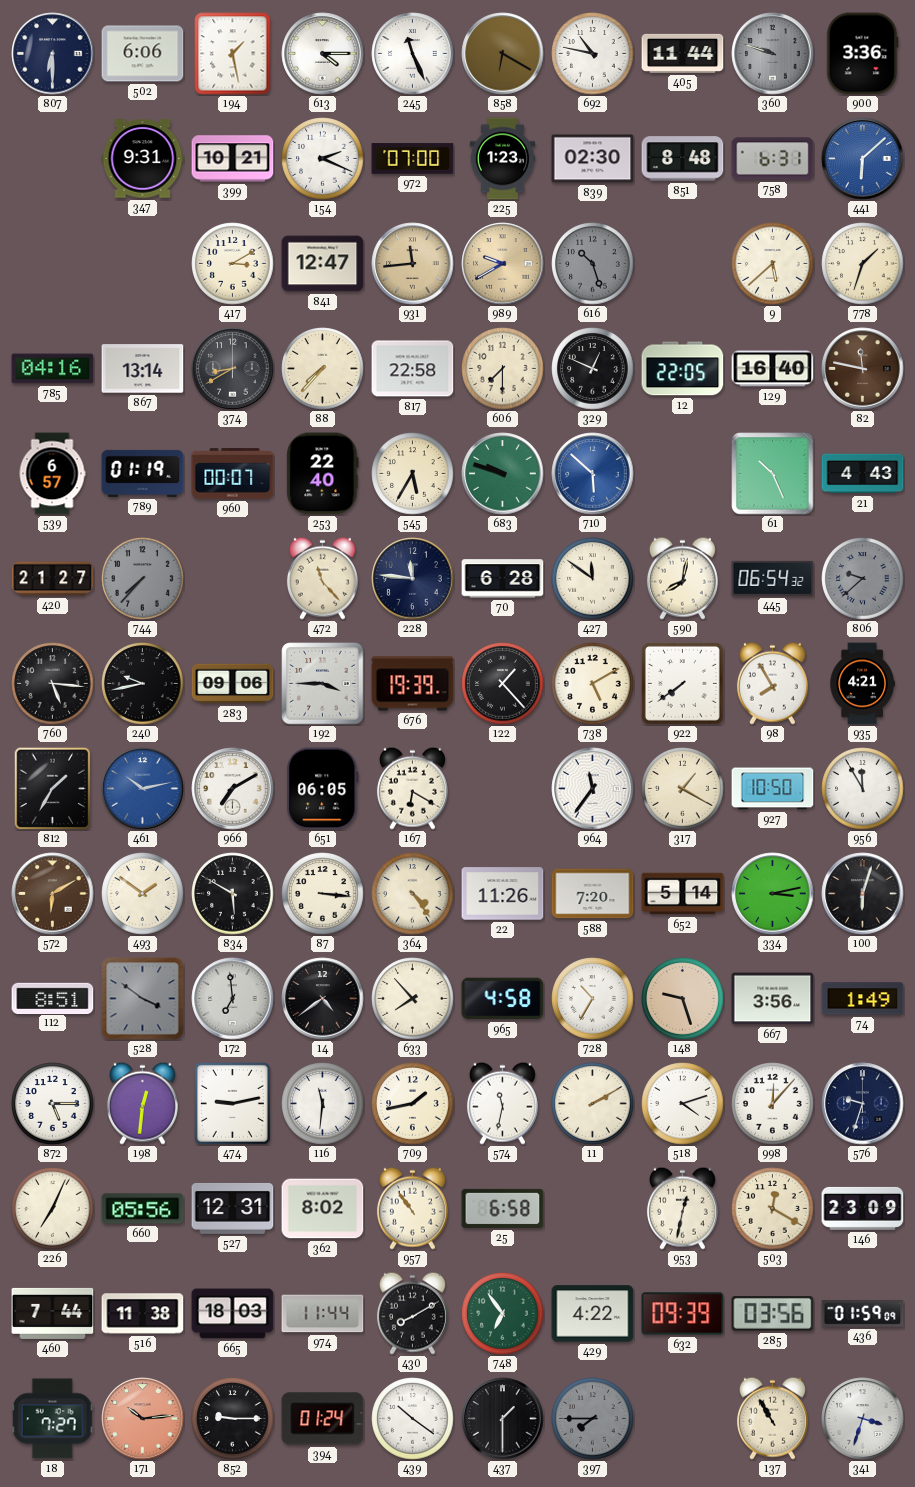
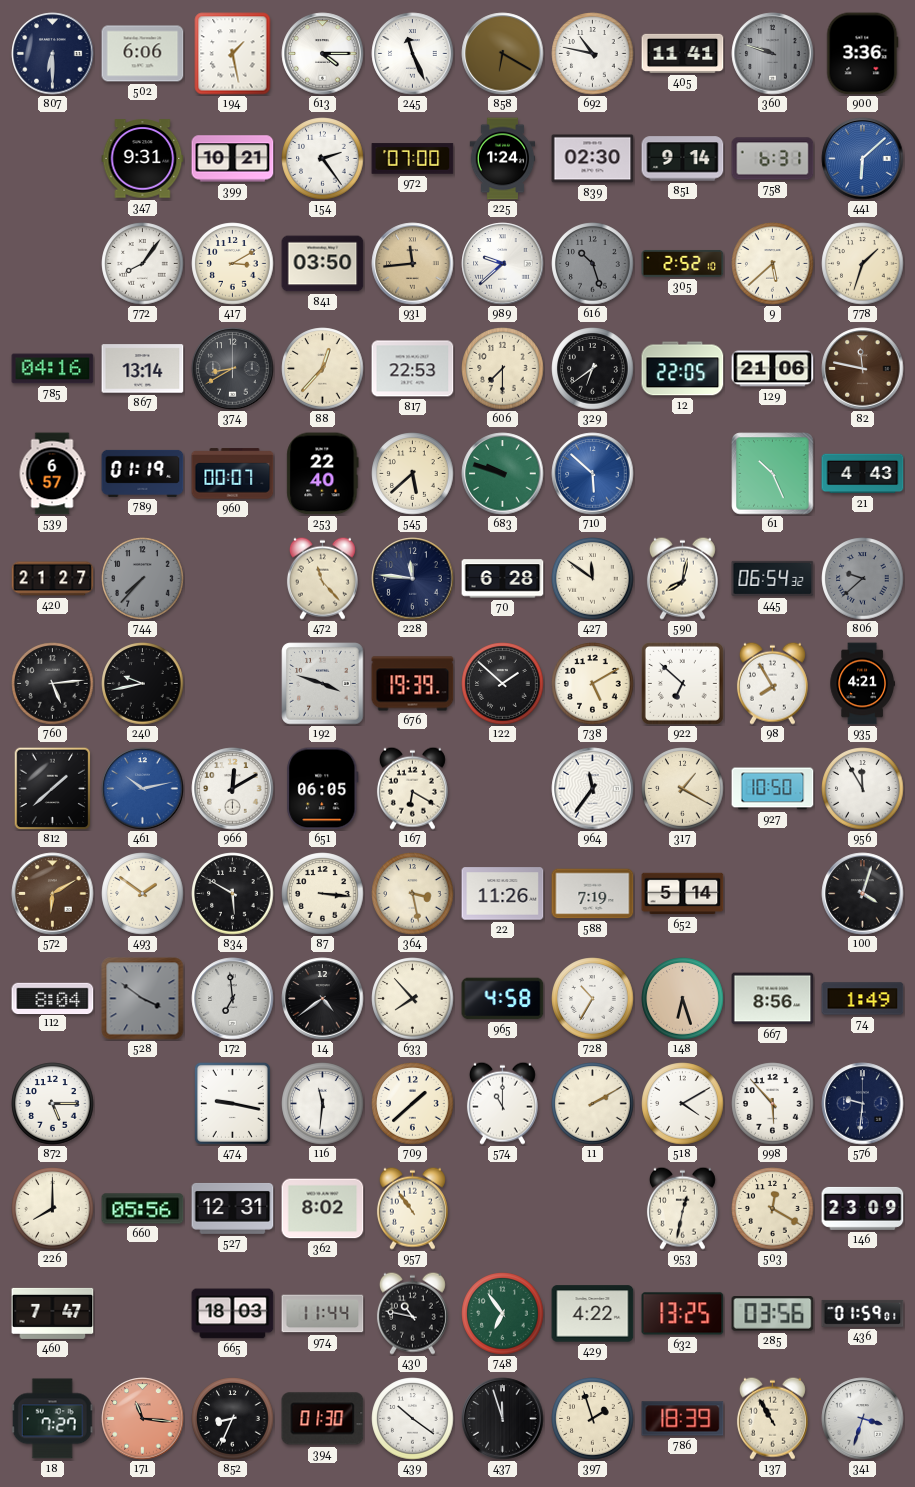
405: 11:44 -> 11:41
154: 2:19 -> 2:24
225: 1:23 -> 1:24
851: 8:48 -> 9:14
772: none -> 8:06
841: 12:47 -> 03:50
989: 9:40 -> 9:38
989 dial: champagne -> white
305: none -> 2:52
88: 7:37 -> 12:37
817: 22:58 -> 22:53
329: 12:49 -> 6:39
129: 16:40 -> 21:06
545: 5:35 -> 5:38
760: 5:16 -> 5:14
283: 09:06 -> none
192: 3:45 -> 3:48
122: 1:23 -> 1:52
922: 7:39 -> 6:52
812: 1:35 -> 1:38
966: 7:10 -> 12:10
364: 4:24 -> 3:28
588: 7:20 -> 7:19
334: 3:13 -> none
100: 6:03 -> 4:03
112: 8:51 -> 8:04
148: 9:27 -> 6:27
667: 3:56 -> 8:56
198: 12:31 -> none
474: 9:13 -> 9:17
709: 1:43 -> 1:38
574: 11:32 -> 11:00
518: 4:12 -> 4:10
998: 12:07 -> 5:53
576: 9:33 -> 9:31
226: 7:04 -> 8:00
25: 6:58 -> none
460: 7:44 -> 7:47
516: 11:38 -> none
430: 8:10 -> 10:47
632: 09:39 -> 13:25
436: 01:59:09 -> 01:59:01
171: 10:14 -> 11:16
852: 9:15 -> 8:34
394: 01:24 -> 01:30
437: 1:30 -> 11:57
397: 7:45 -> 1:57
397 dial: grey -> cream
786: none -> 18:39
